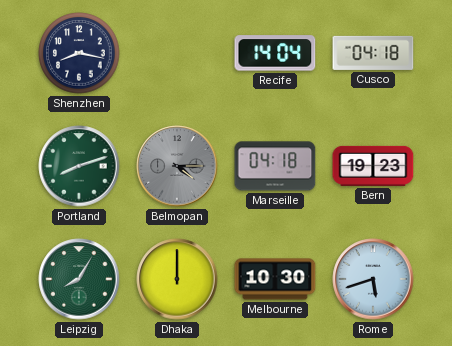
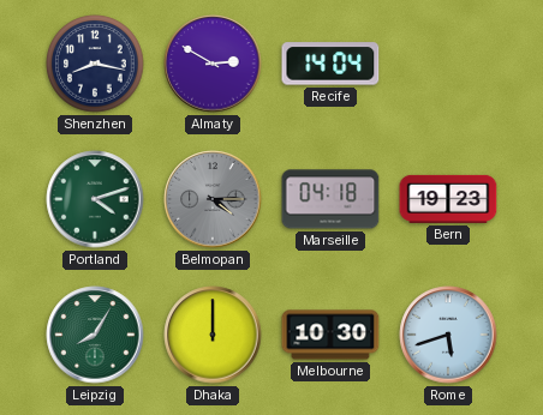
Almaty: none -> 2:50
Cusco: 04:18 -> none
Portland: 8:12 -> 4:12
